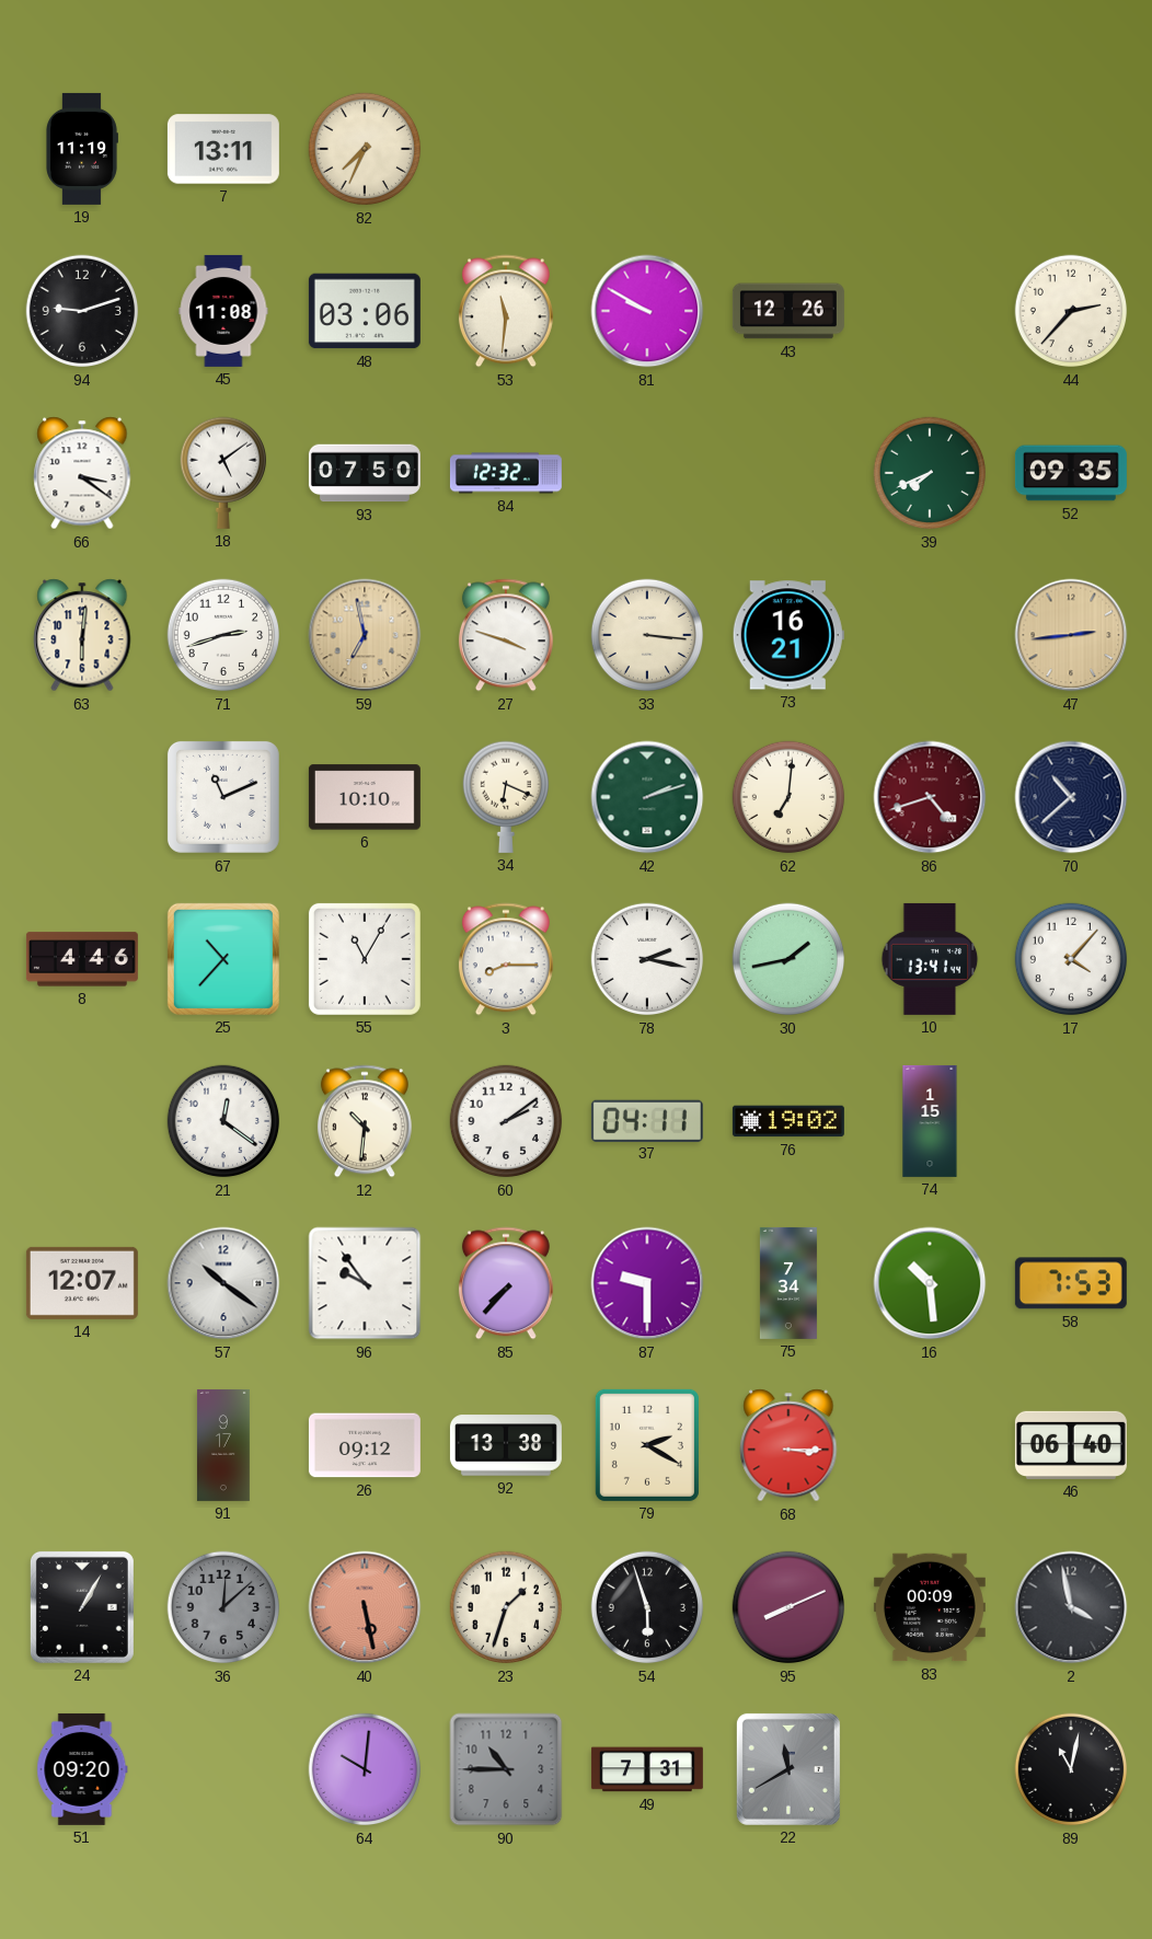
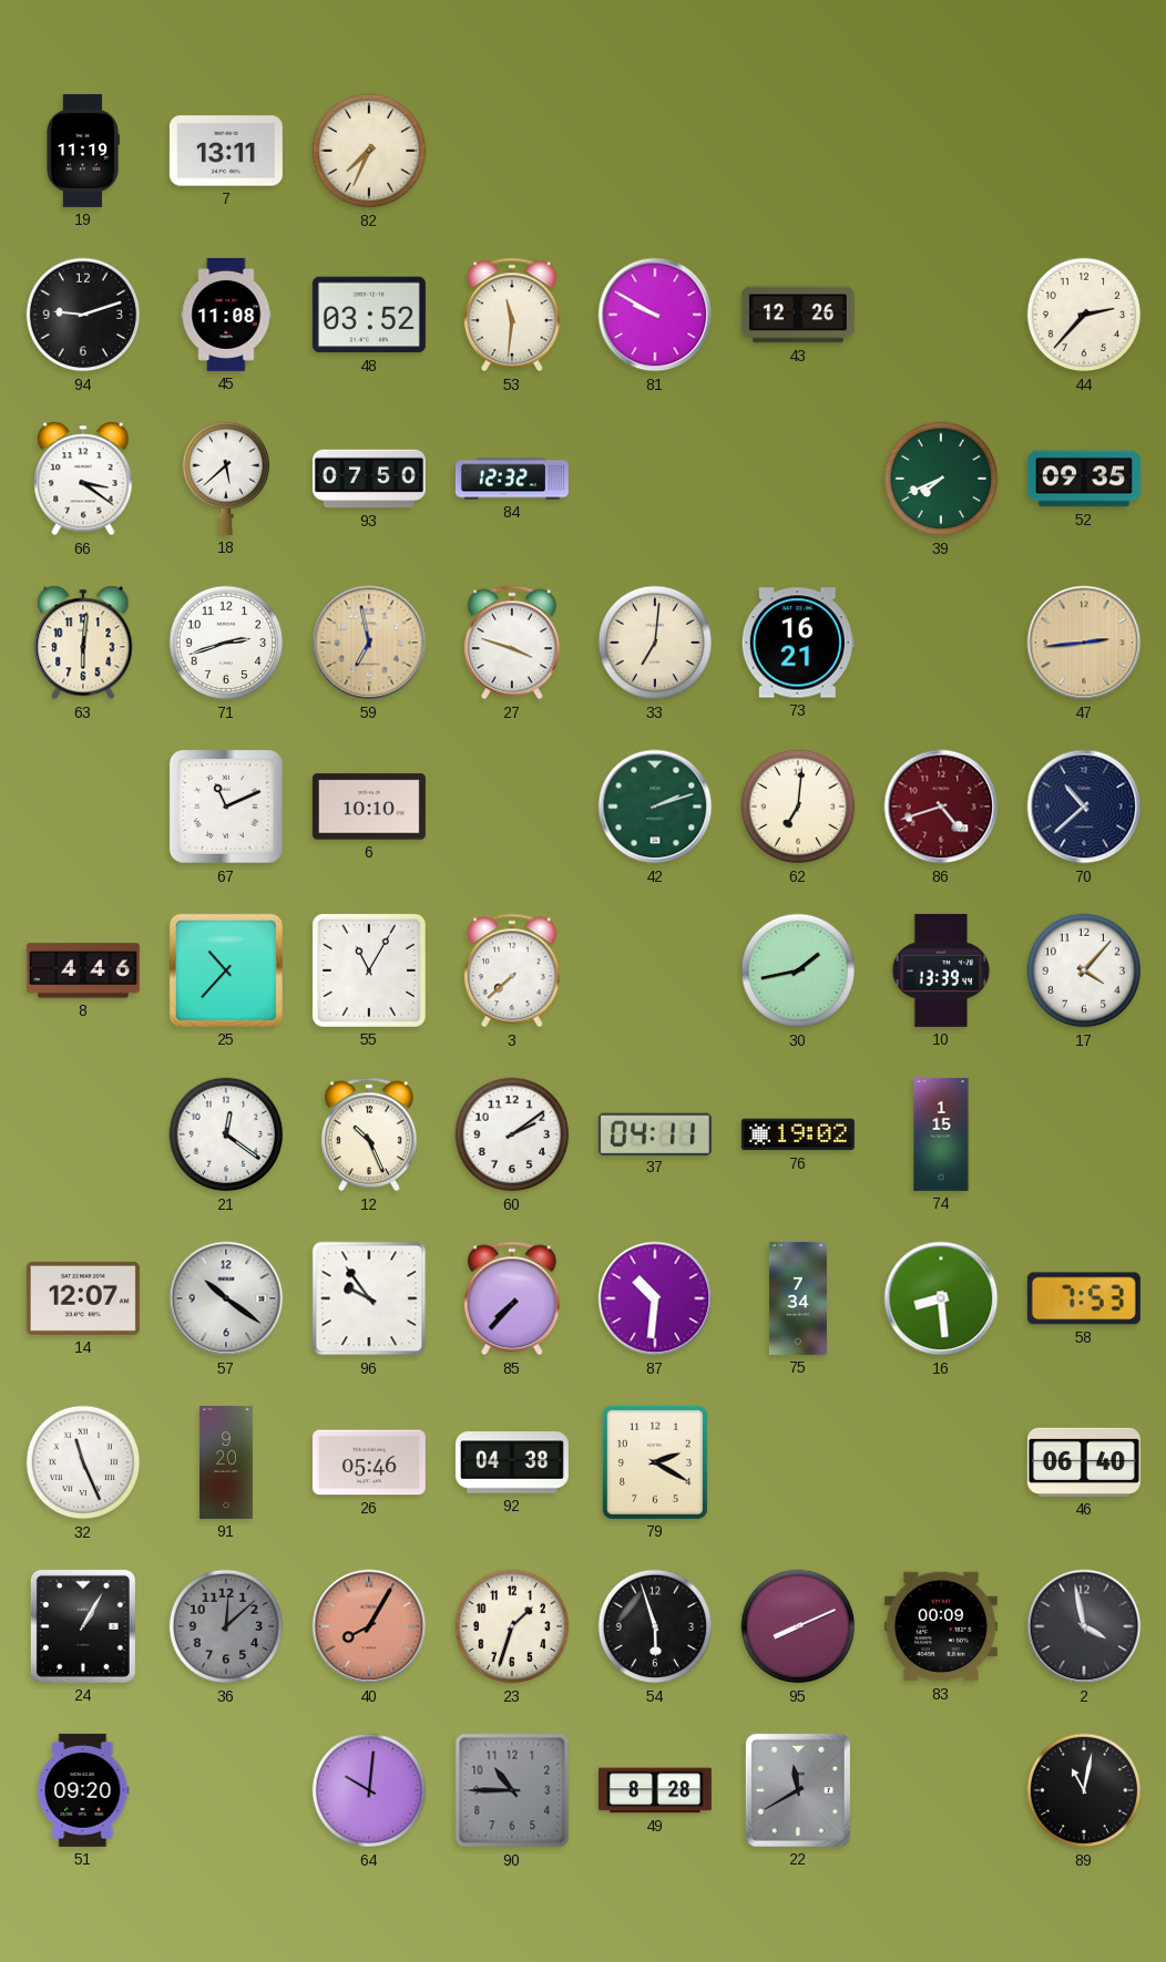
48: 03:06 -> 03:52
18: 5:09 -> 5:38
33: 3:16 -> 7:01
34: 6:19 -> none
3: 8:15 -> 7:38
78: 2:17 -> none
10: 13:41 -> 13:39
12: 10:31 -> 10:26
87: 9:30 -> 10:31
16: 10:29 -> 8:29
32: none -> 11:26
91: 9:17 -> 9:20
26: 09:12 -> 05:46
92: 13:38 -> 04:38
68: 3:15 -> none
40: 5:28 -> 8:05
49: 7:31 -> 8:28
